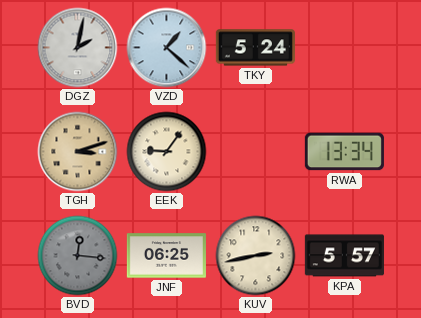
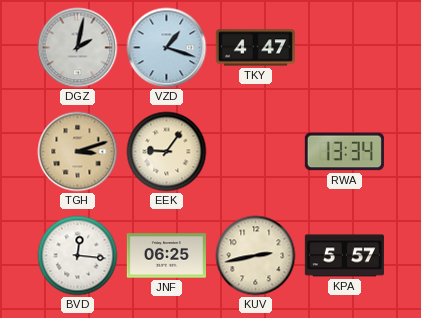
VZD: 1:22 -> 1:18
TKY: 5:24 -> 4:47
BVD dial: grey -> white
